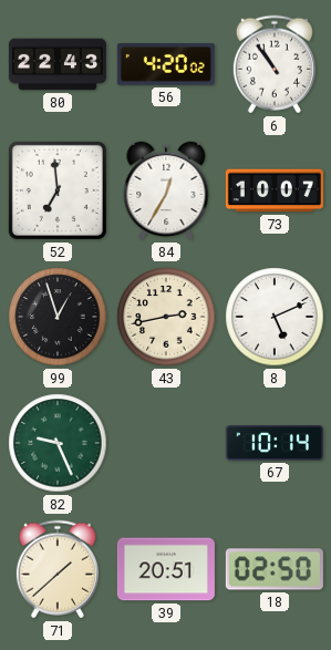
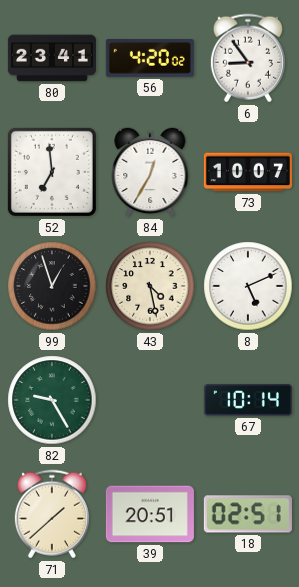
80: 22:43 -> 23:41
6: 10:54 -> 8:54
43: 2:43 -> 4:28
82: 9:26 -> 9:25
18: 02:50 -> 02:51
